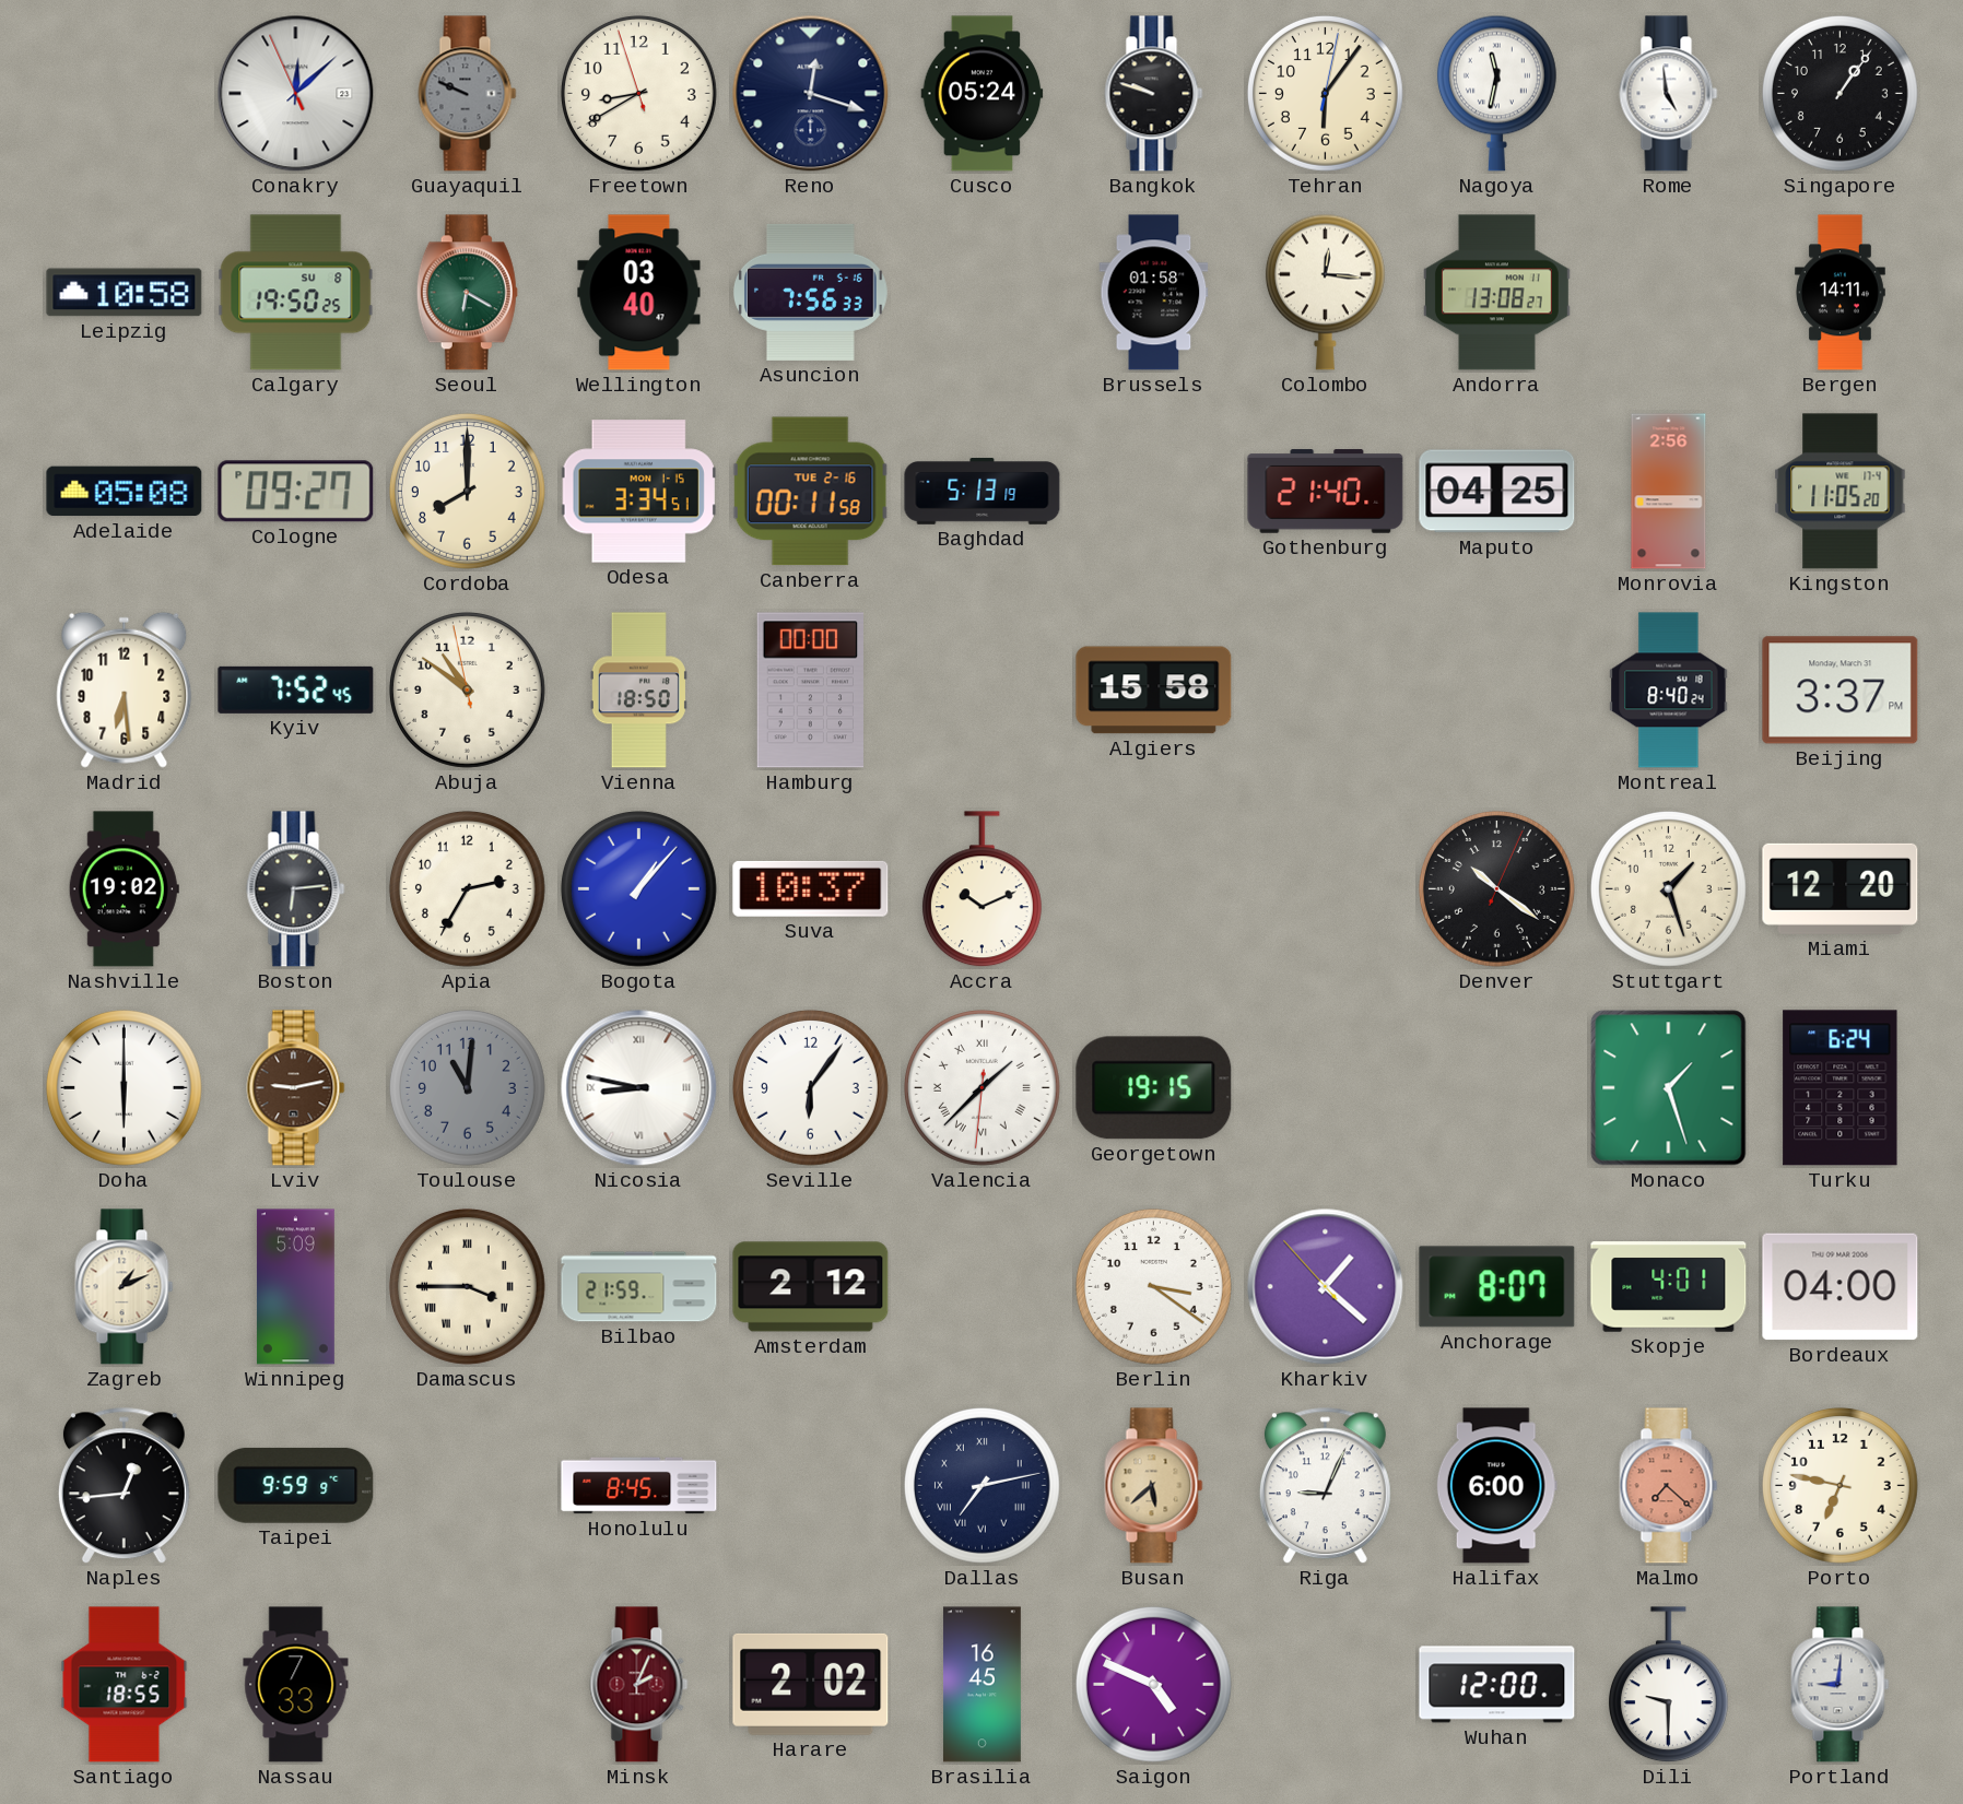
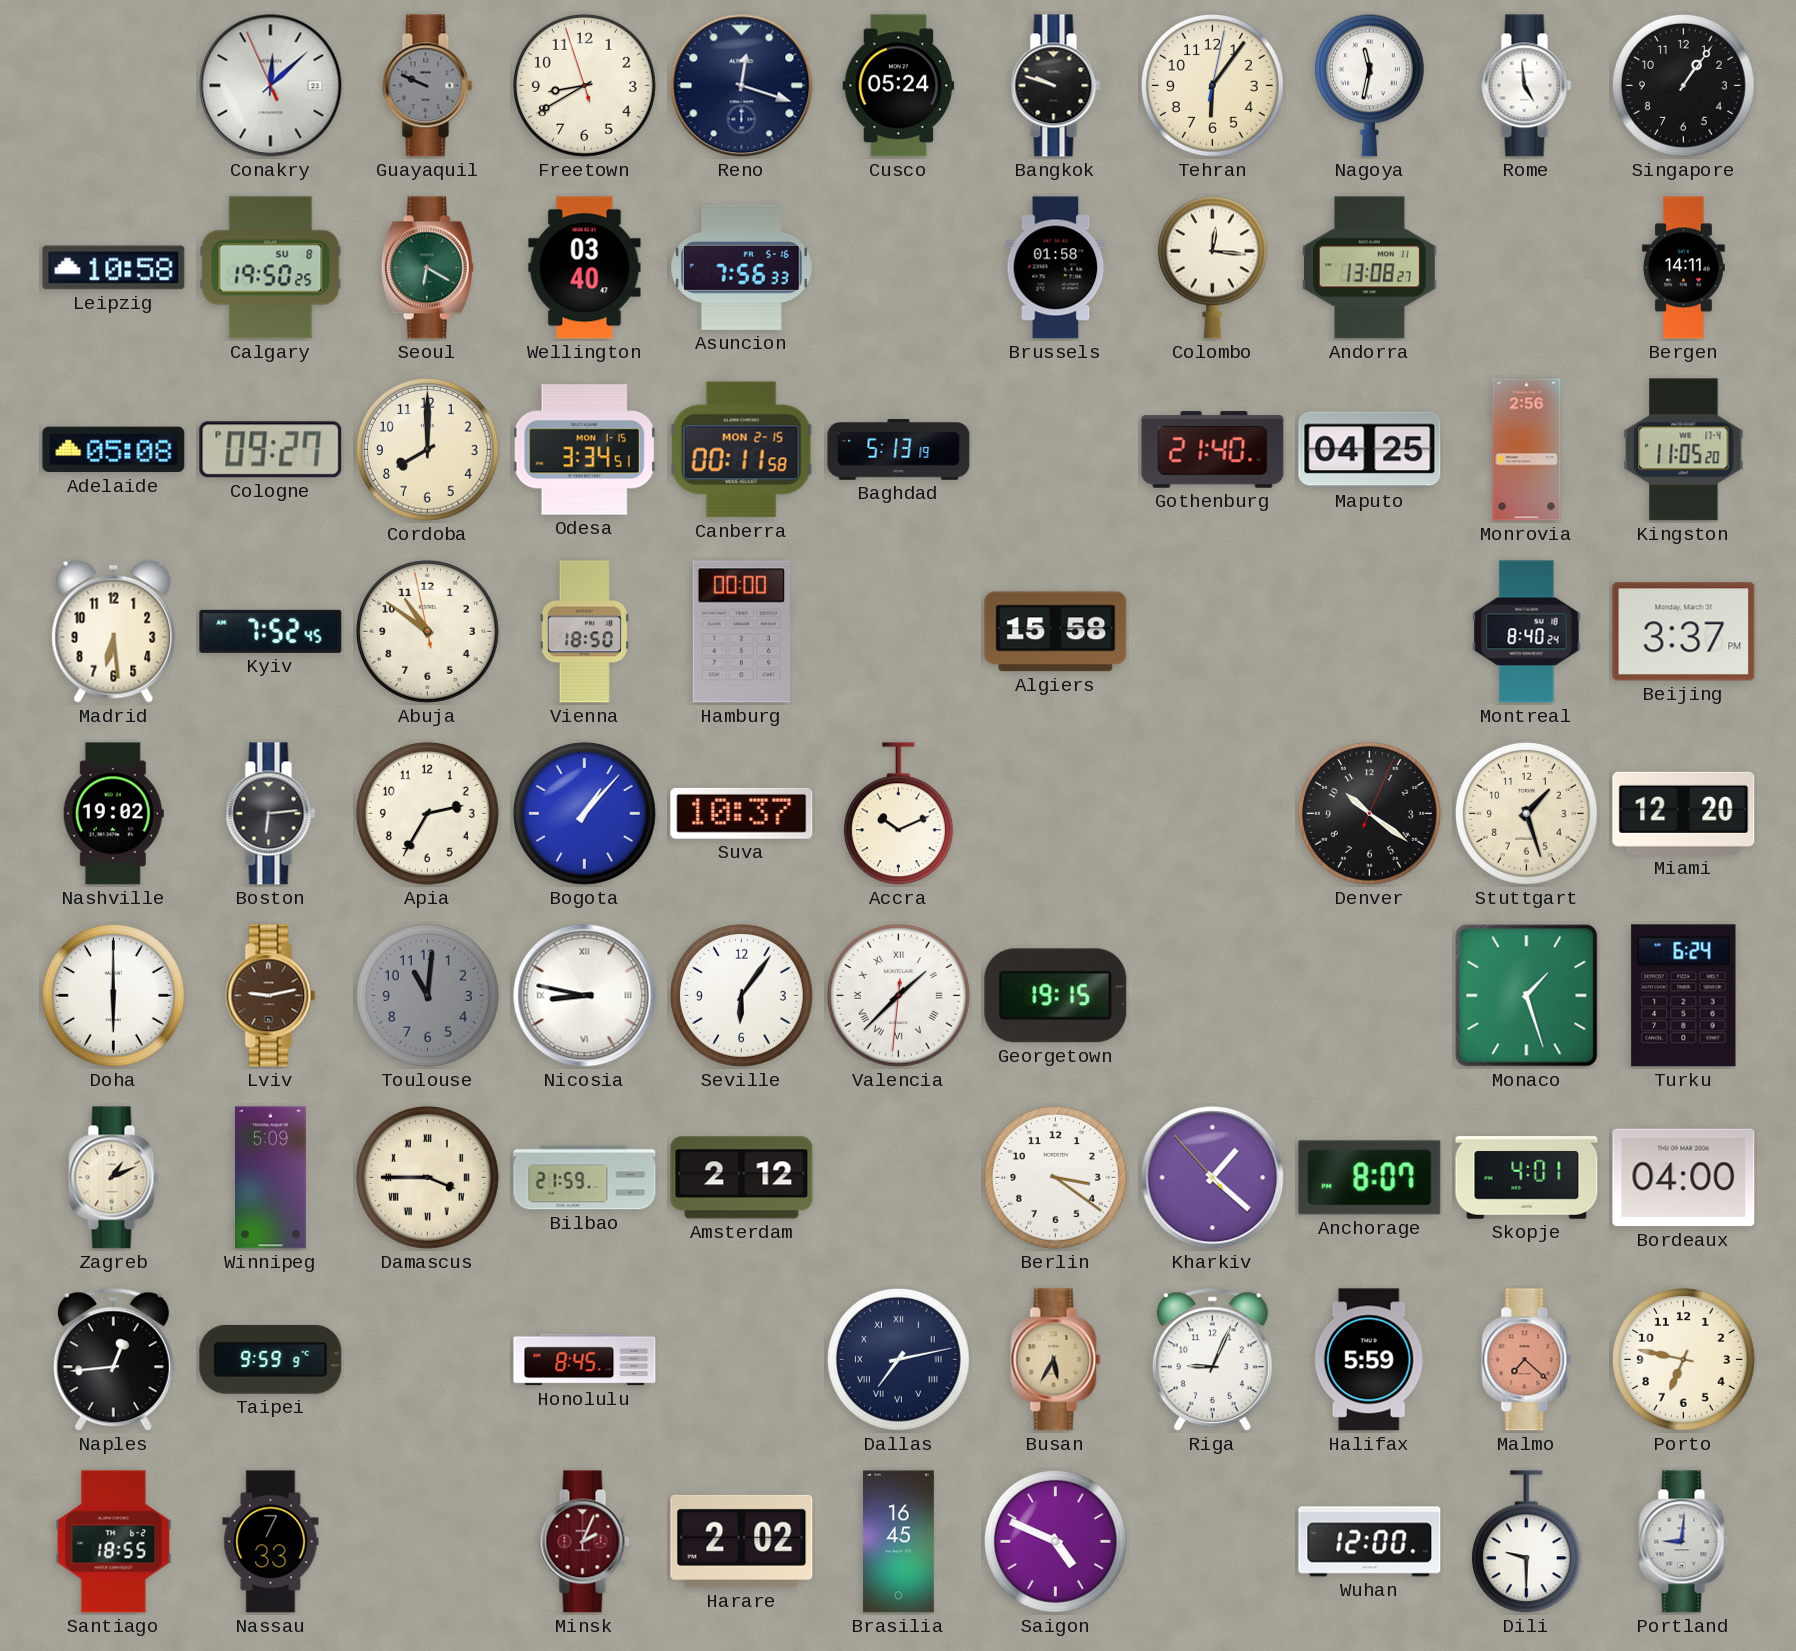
Canberra date: TUE 2-16 -> MON 2-15
Busan: 5:38 -> 5:35
Halifax: 6:00 -> 5:59
